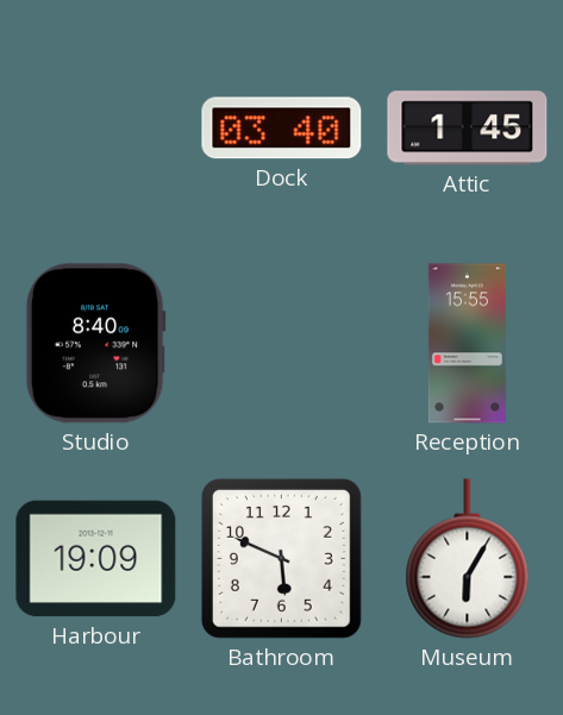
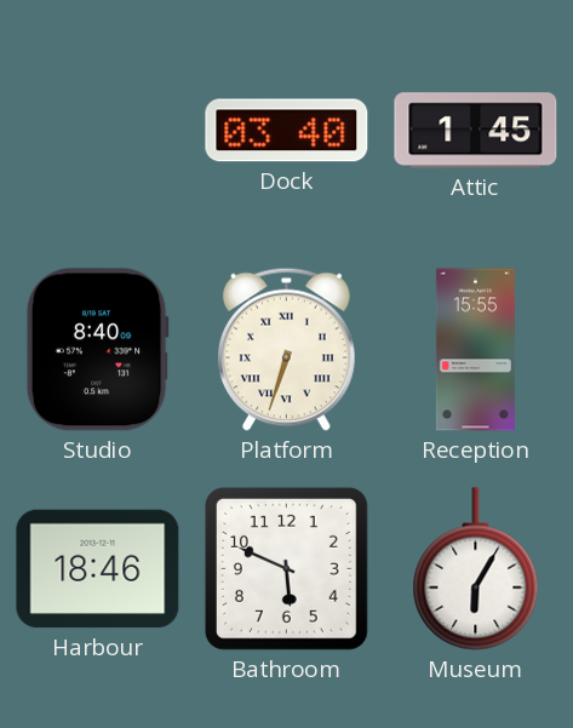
Platform: none -> 6:33
Harbour: 19:09 -> 18:46
